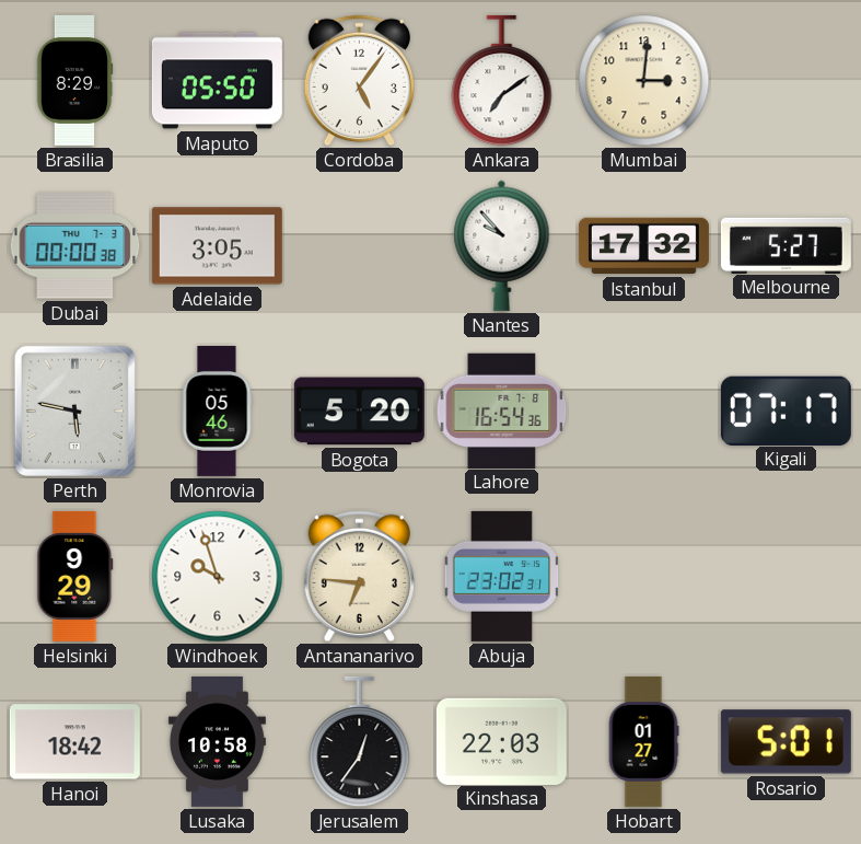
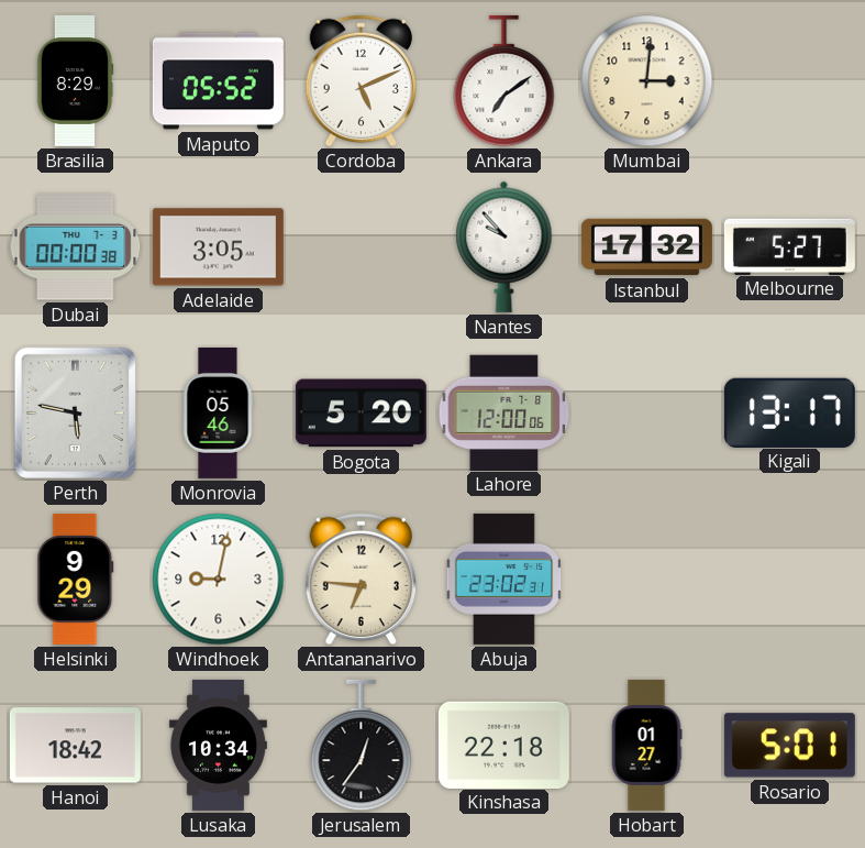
Maputo: 05:50 -> 05:52
Cordoba: 5:06 -> 5:11
Lahore: 16:54 -> 12:00
Kigali: 07:17 -> 13:17
Windhoek: 9:57 -> 9:02
Lusaka: 10:58 -> 10:34
Kinshasa: 22:03 -> 22:18
